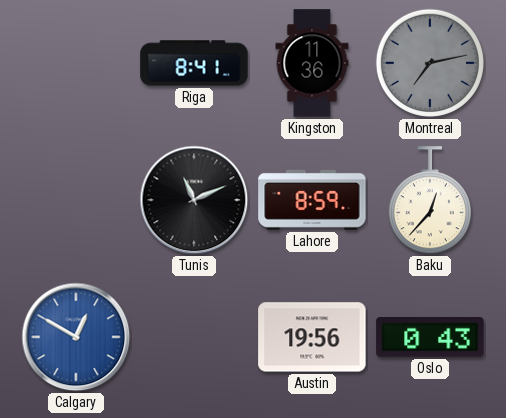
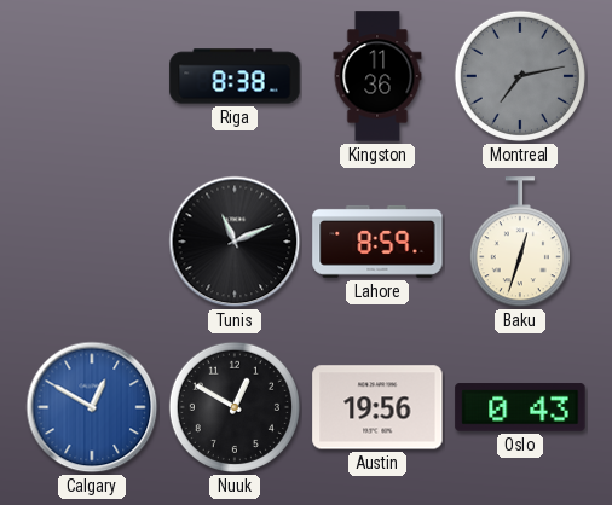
Riga: 8:41 -> 8:38
Baku: 12:37 -> 12:33
Nuuk: none -> 12:50
